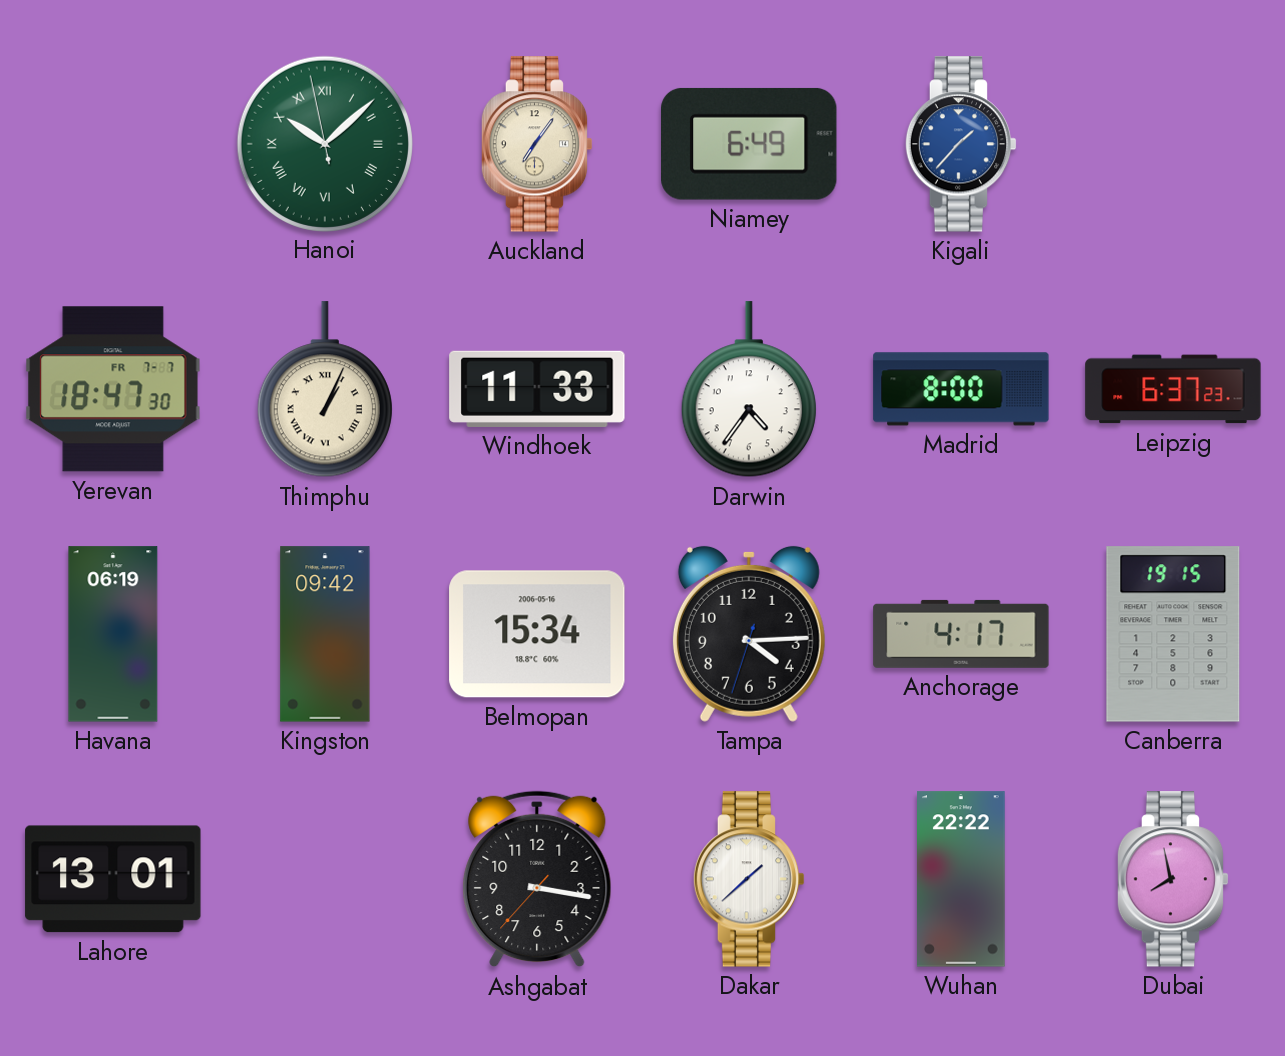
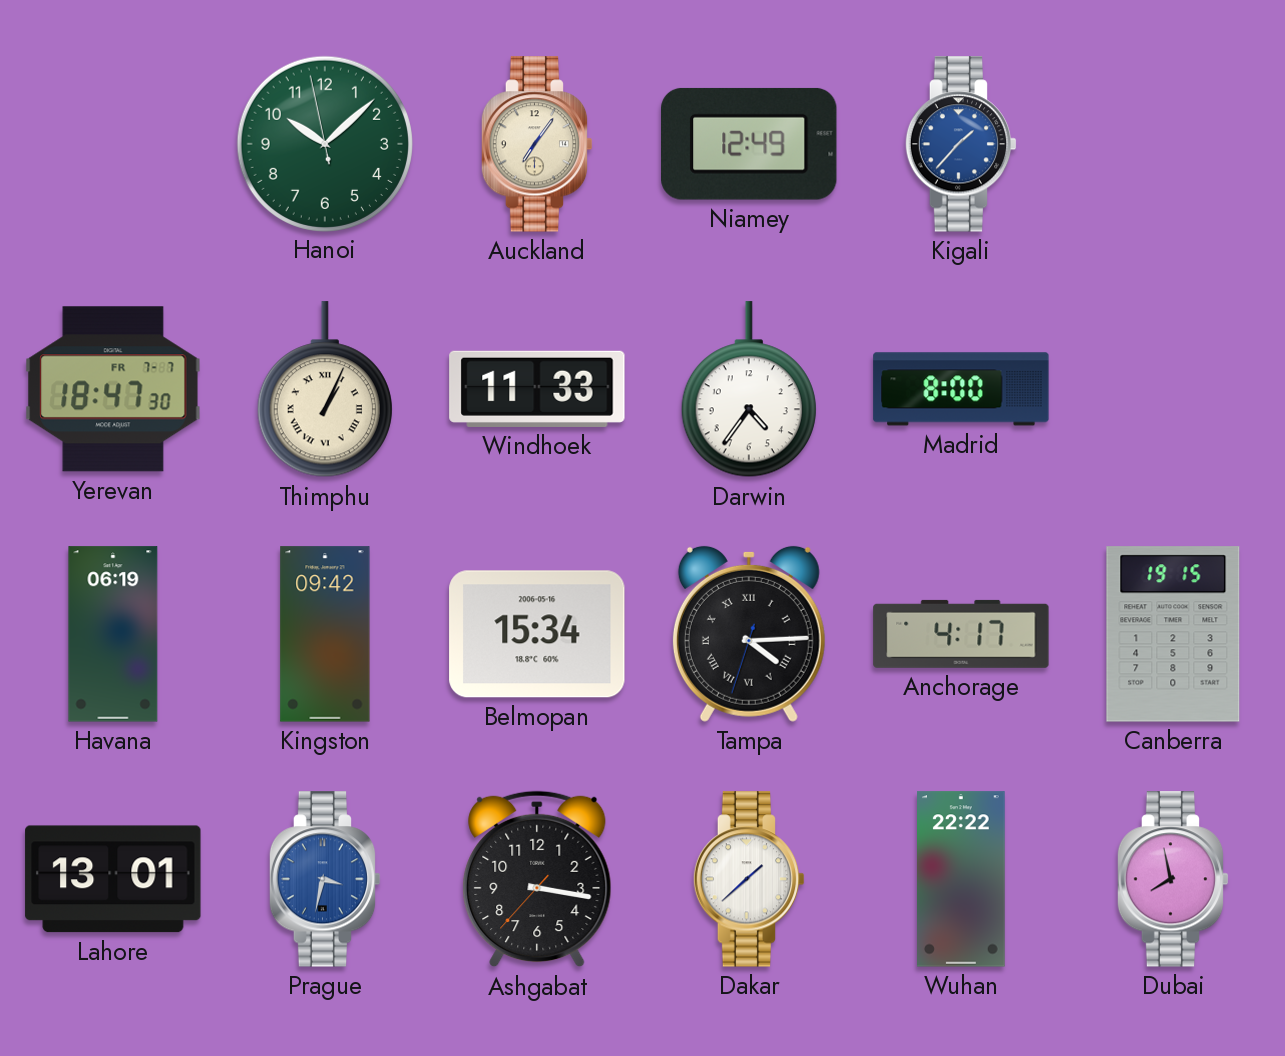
Hanoi numerals: Roman -> Arabic
Niamey: 6:49 -> 12:49
Leipzig: 6:37 -> none
Tampa numerals: Arabic -> Roman
Prague: none -> 3:32
